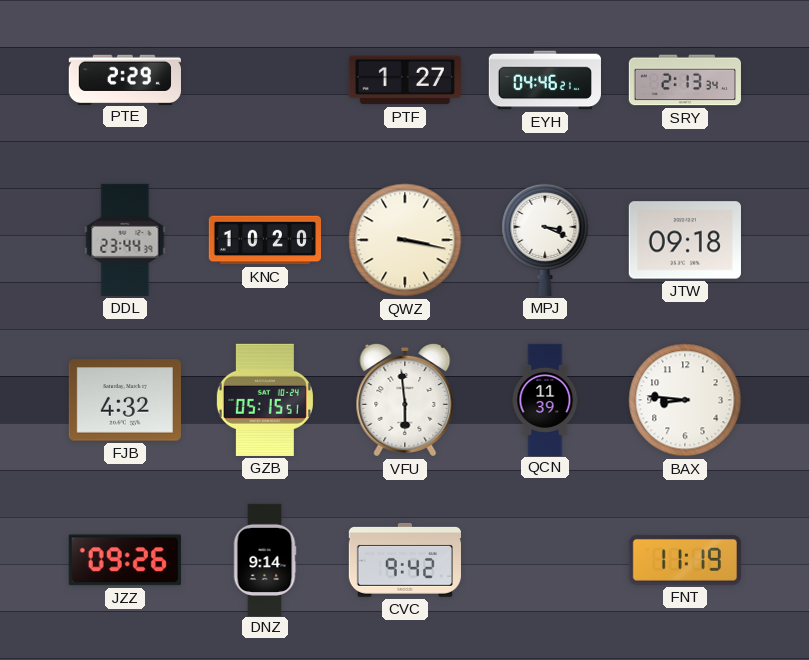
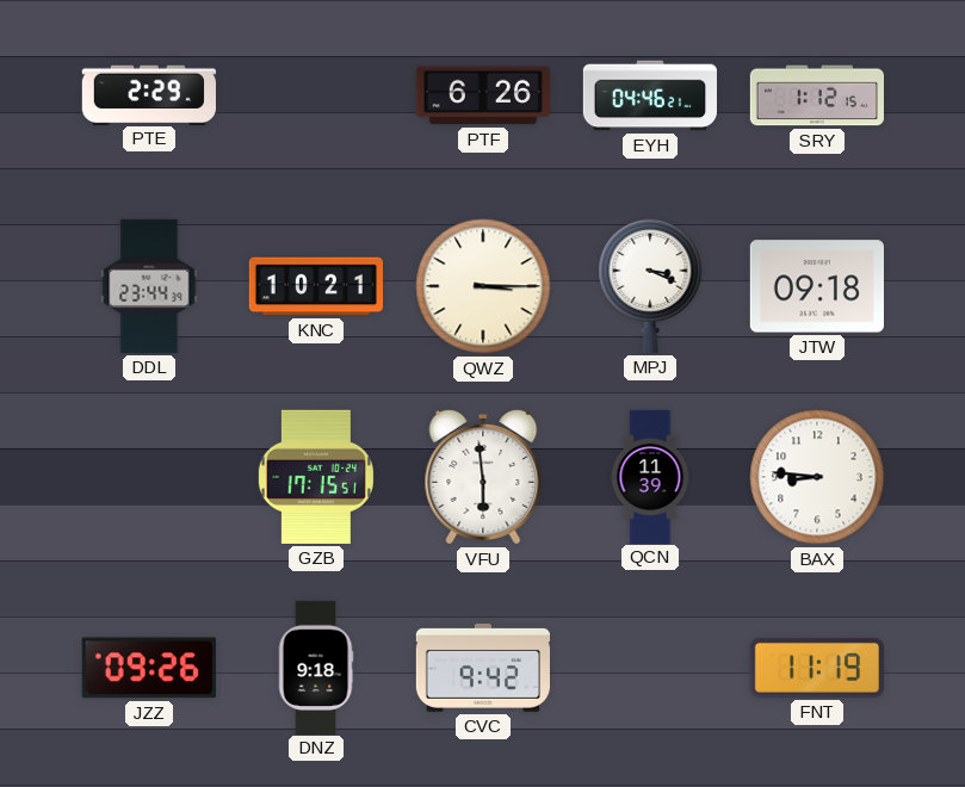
PTF: 1:27 -> 6:26
SRY: 2:13 -> 1:12
KNC: 10:20 -> 10:21
QWZ: 3:17 -> 3:15
FJB: 4:32 -> none
GZB: 05:15 -> 17:15
DNZ: 9:14 -> 9:18
